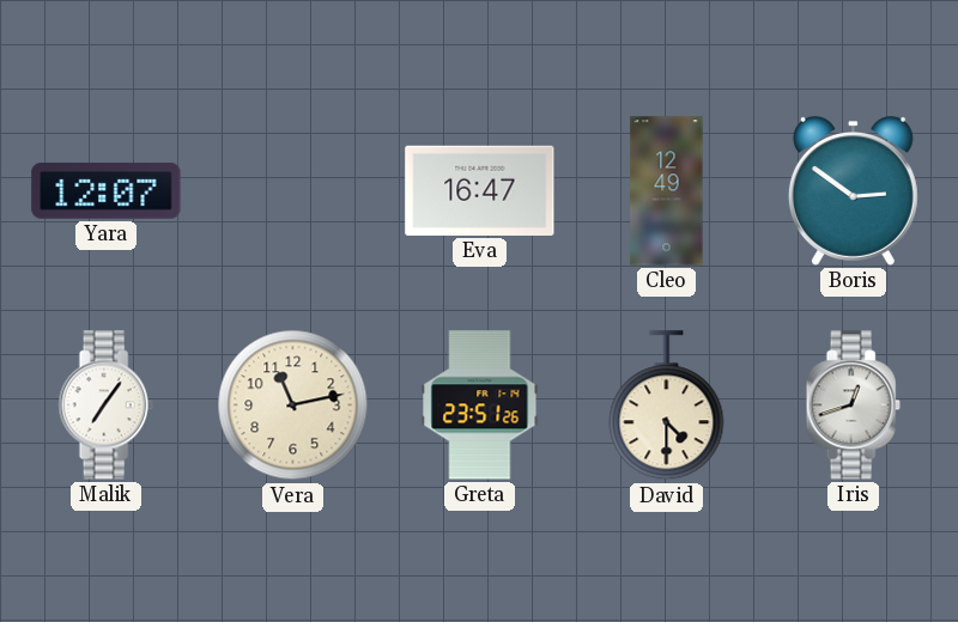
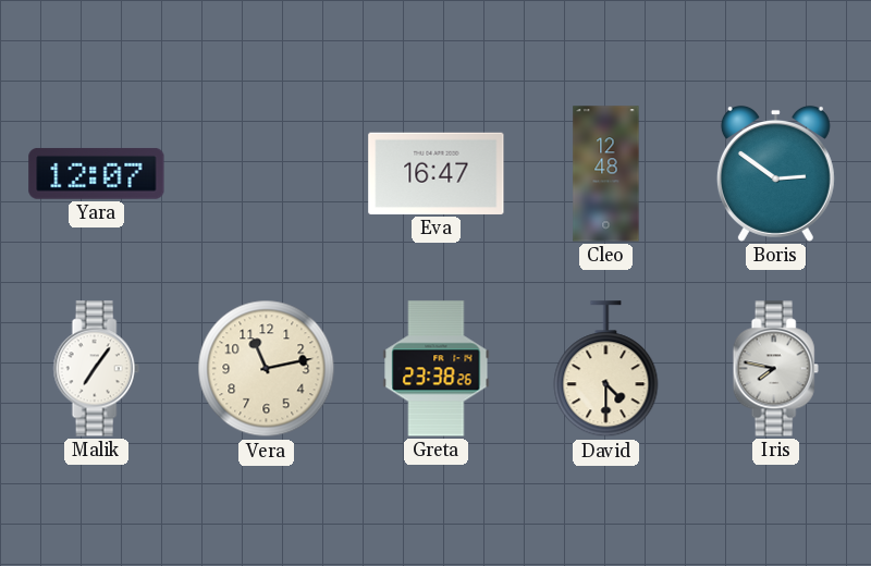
Cleo: 12:49 -> 12:48
Greta: 23:51 -> 23:38
Iris: 12:42 -> 7:47
